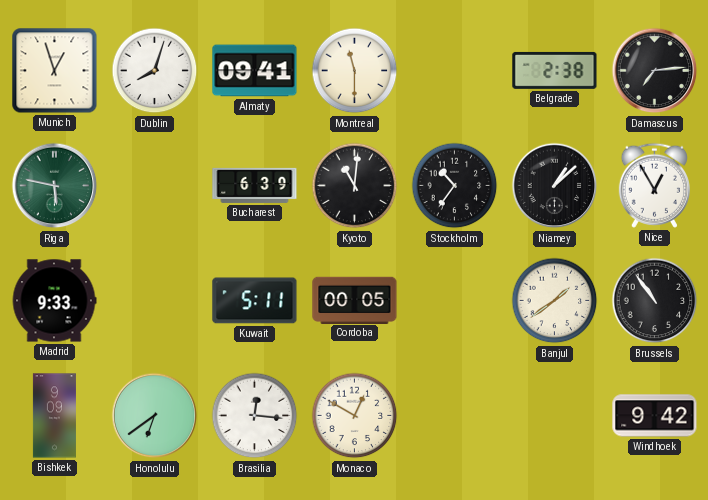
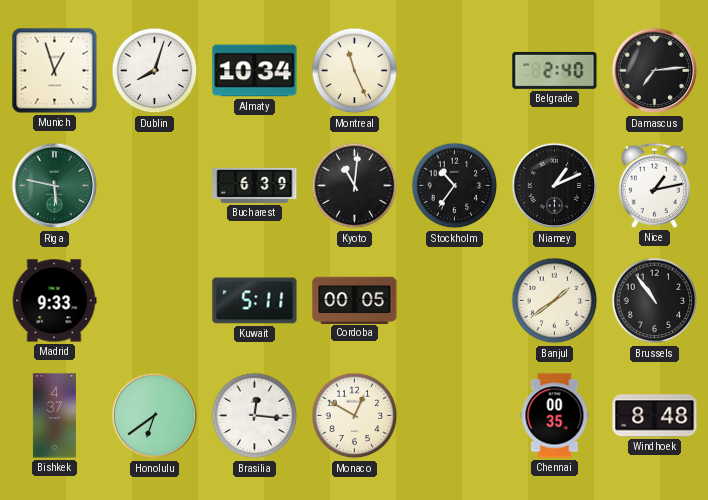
Almaty: 09:41 -> 10:34
Montreal: 11:30 -> 11:26
Belgrade: 2:38 -> 2:40
Niamey: 1:08 -> 1:11
Nice: 12:55 -> 1:13
Bishkek: 9:09 -> 4:37
Chennai: none -> 00:35
Windhoek: 9:42 -> 8:48
